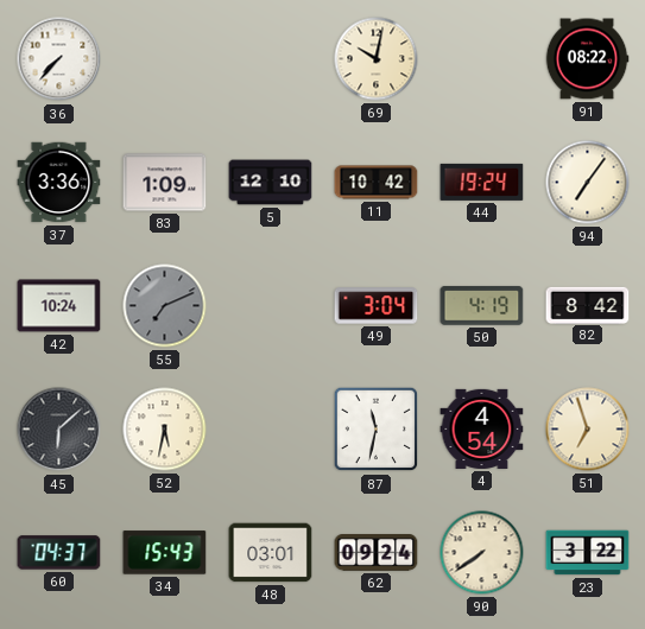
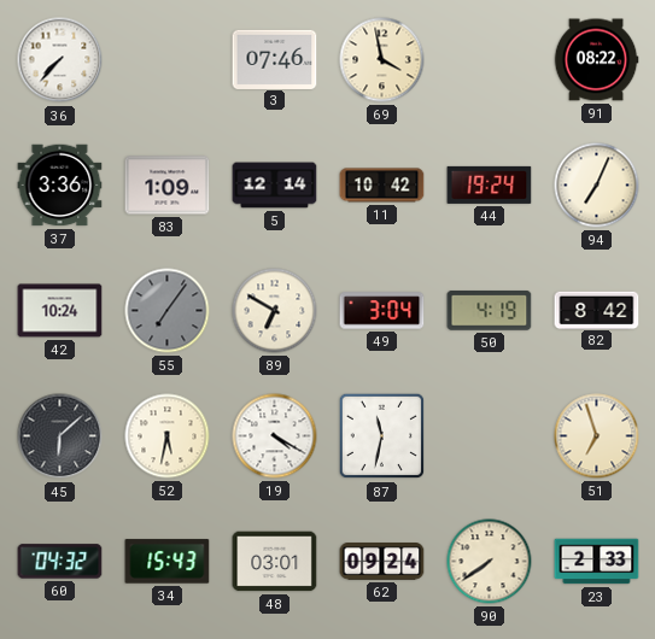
3: none -> 07:46
69: 10:02 -> 3:58
5: 12:10 -> 12:14
94: 7:06 -> 7:04
55: 7:11 -> 7:06
89: none -> 6:50
19: none -> 4:20
4: 4:54 -> none
60: 04:37 -> 04:32
23: 3:22 -> 2:33
